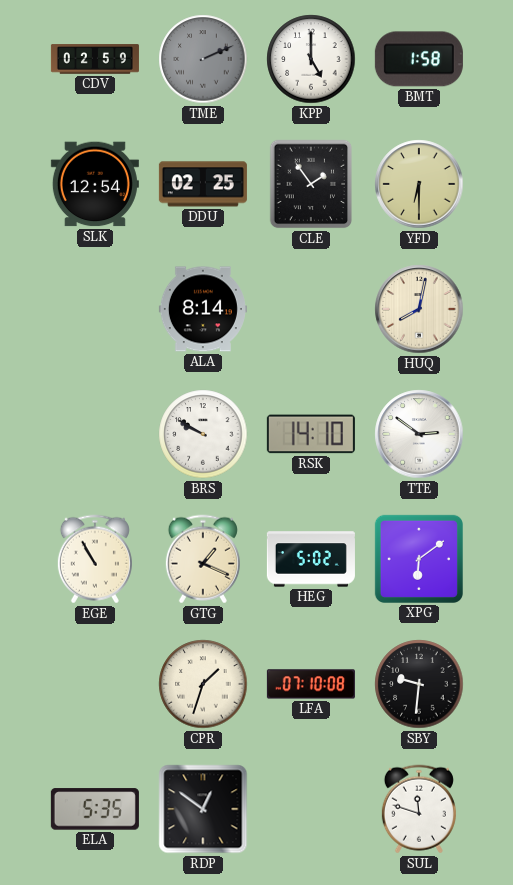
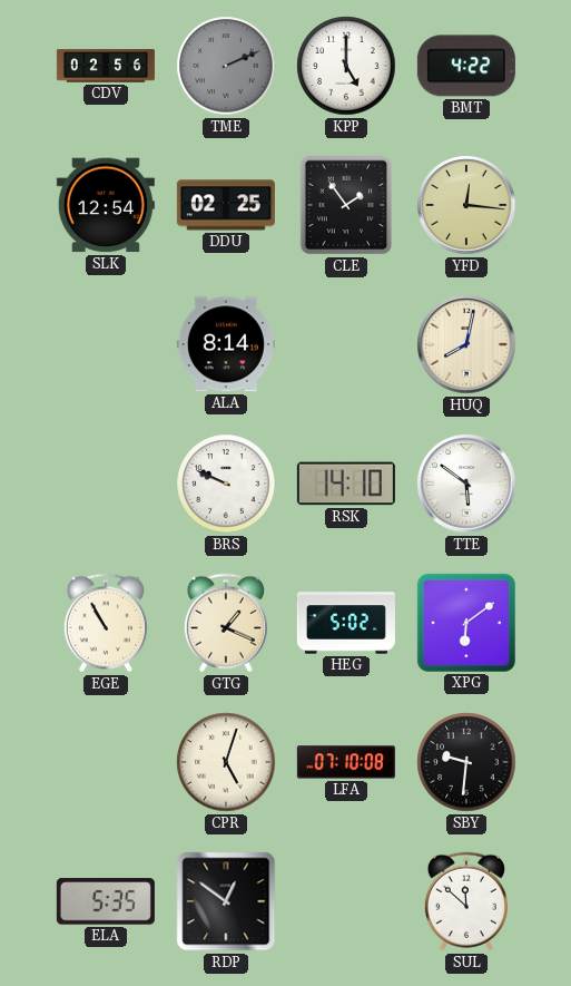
CDV: 02:59 -> 02:56
BMT: 1:58 -> 4:22
YFD: 6:30 -> 12:16
BRS: 9:50 -> 9:49
TTE: 2:51 -> 5:51
CPR: 1:33 -> 5:03
SUL: 11:48 -> 11:52
